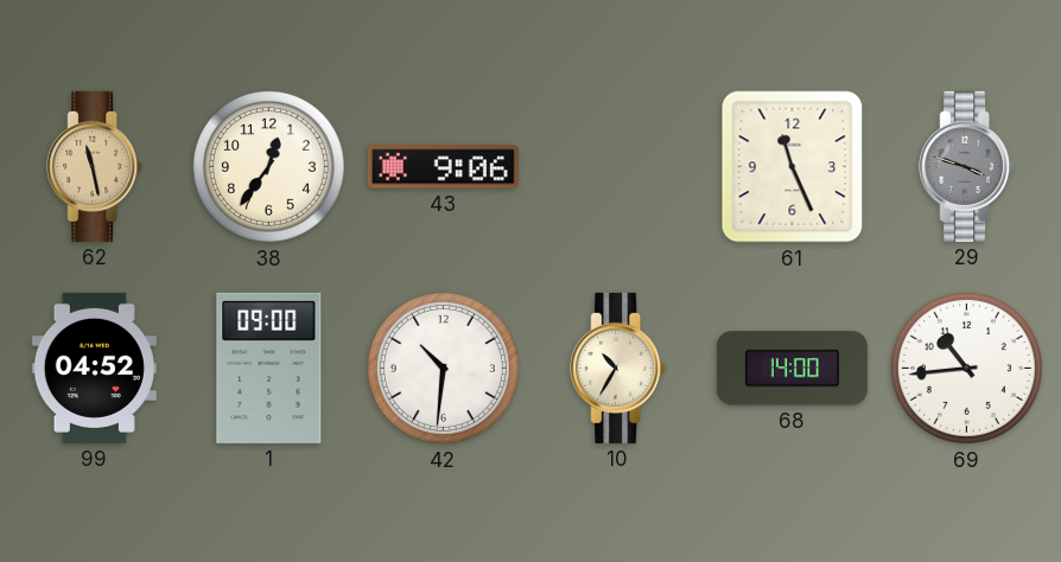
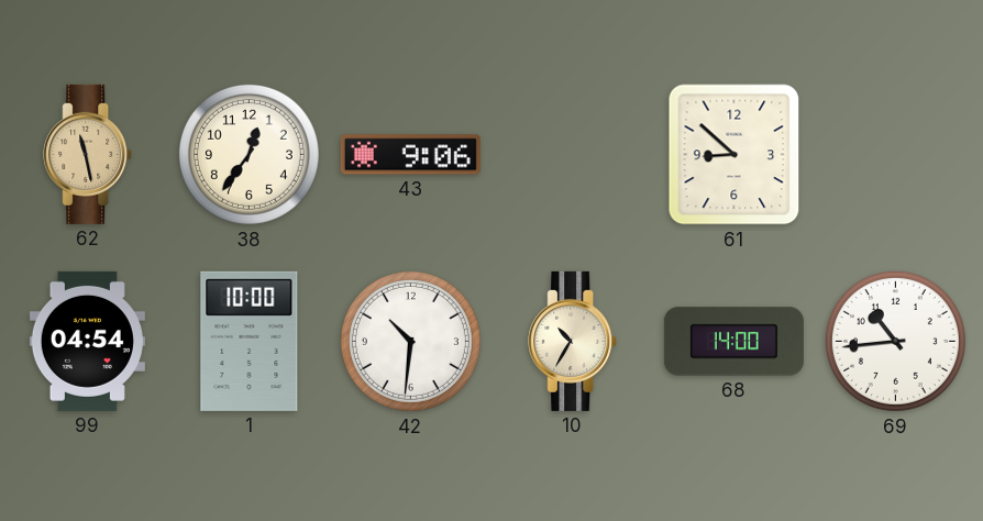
61: 11:26 -> 8:52
29: 3:48 -> none
99: 04:52 -> 04:54
1: 09:00 -> 10:00
